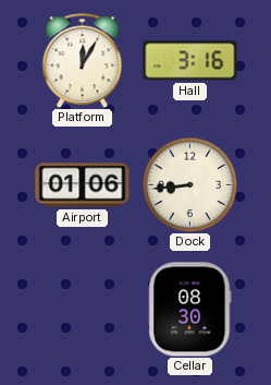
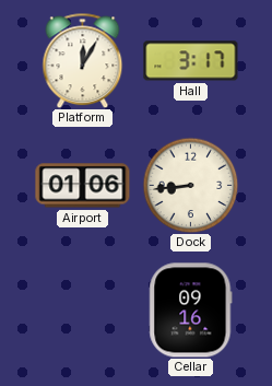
Hall: 3:16 -> 3:17
Cellar: 08:30 -> 09:16
